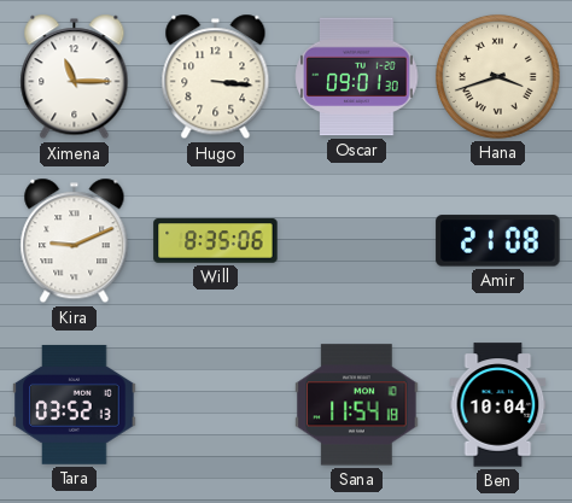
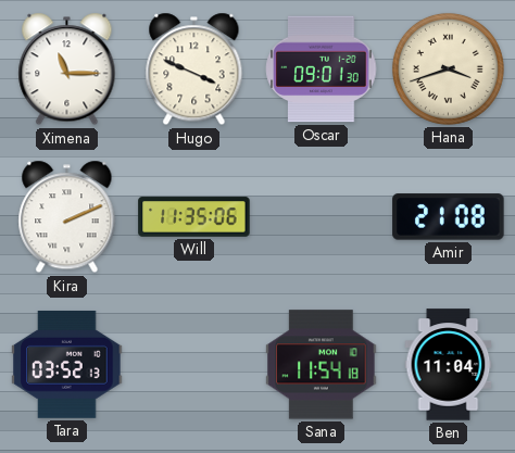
Hugo: 3:16 -> 3:49
Kira: 9:11 -> 2:11
Will: 8:35 -> 11:35
Ben: 10:04 -> 11:04
